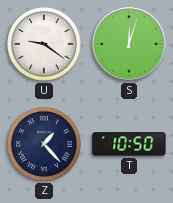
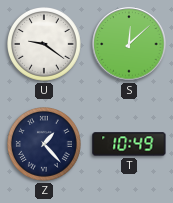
S: 12:03 -> 12:08
T: 10:50 -> 10:49
